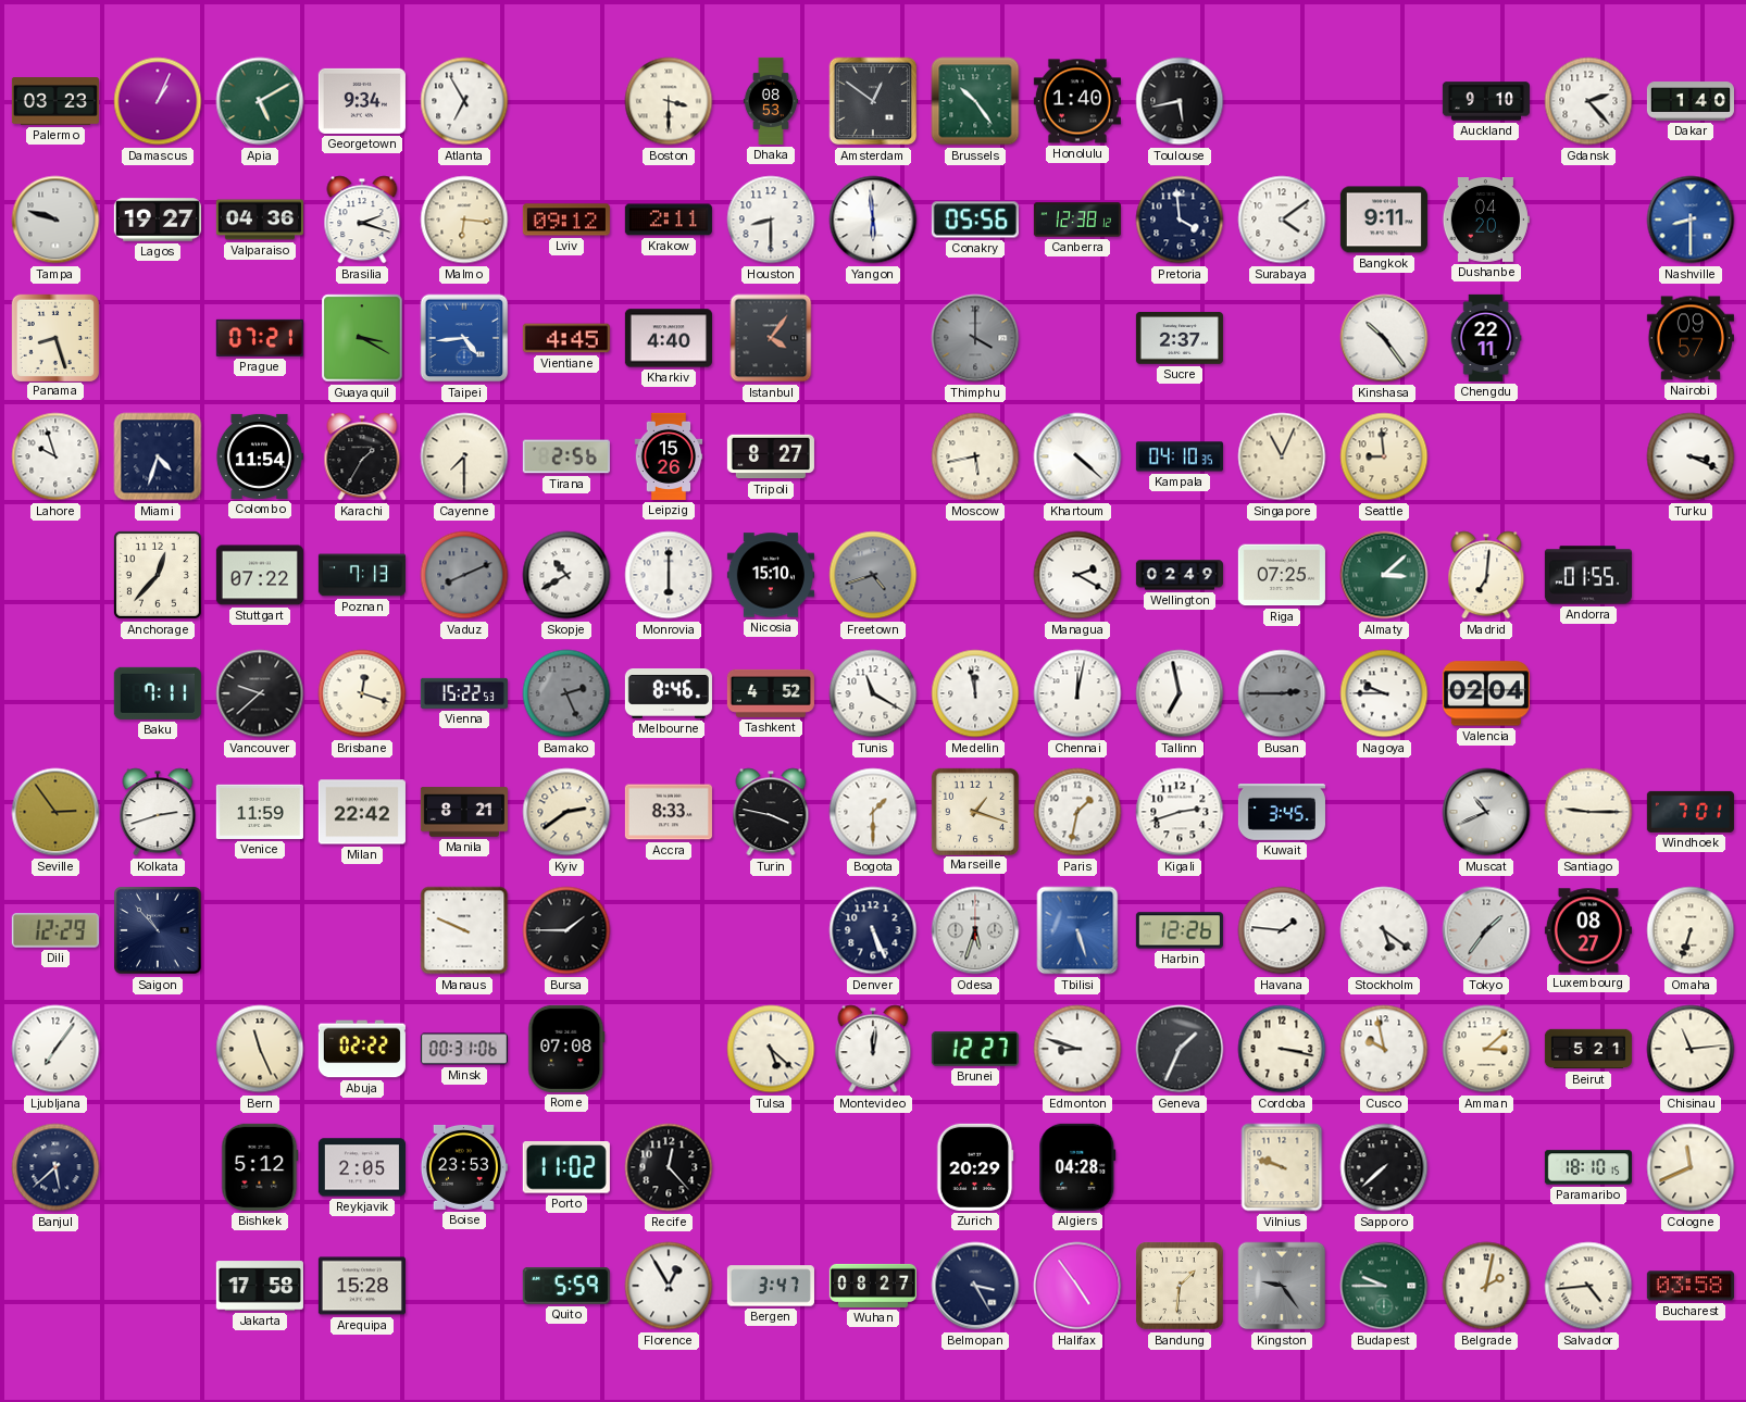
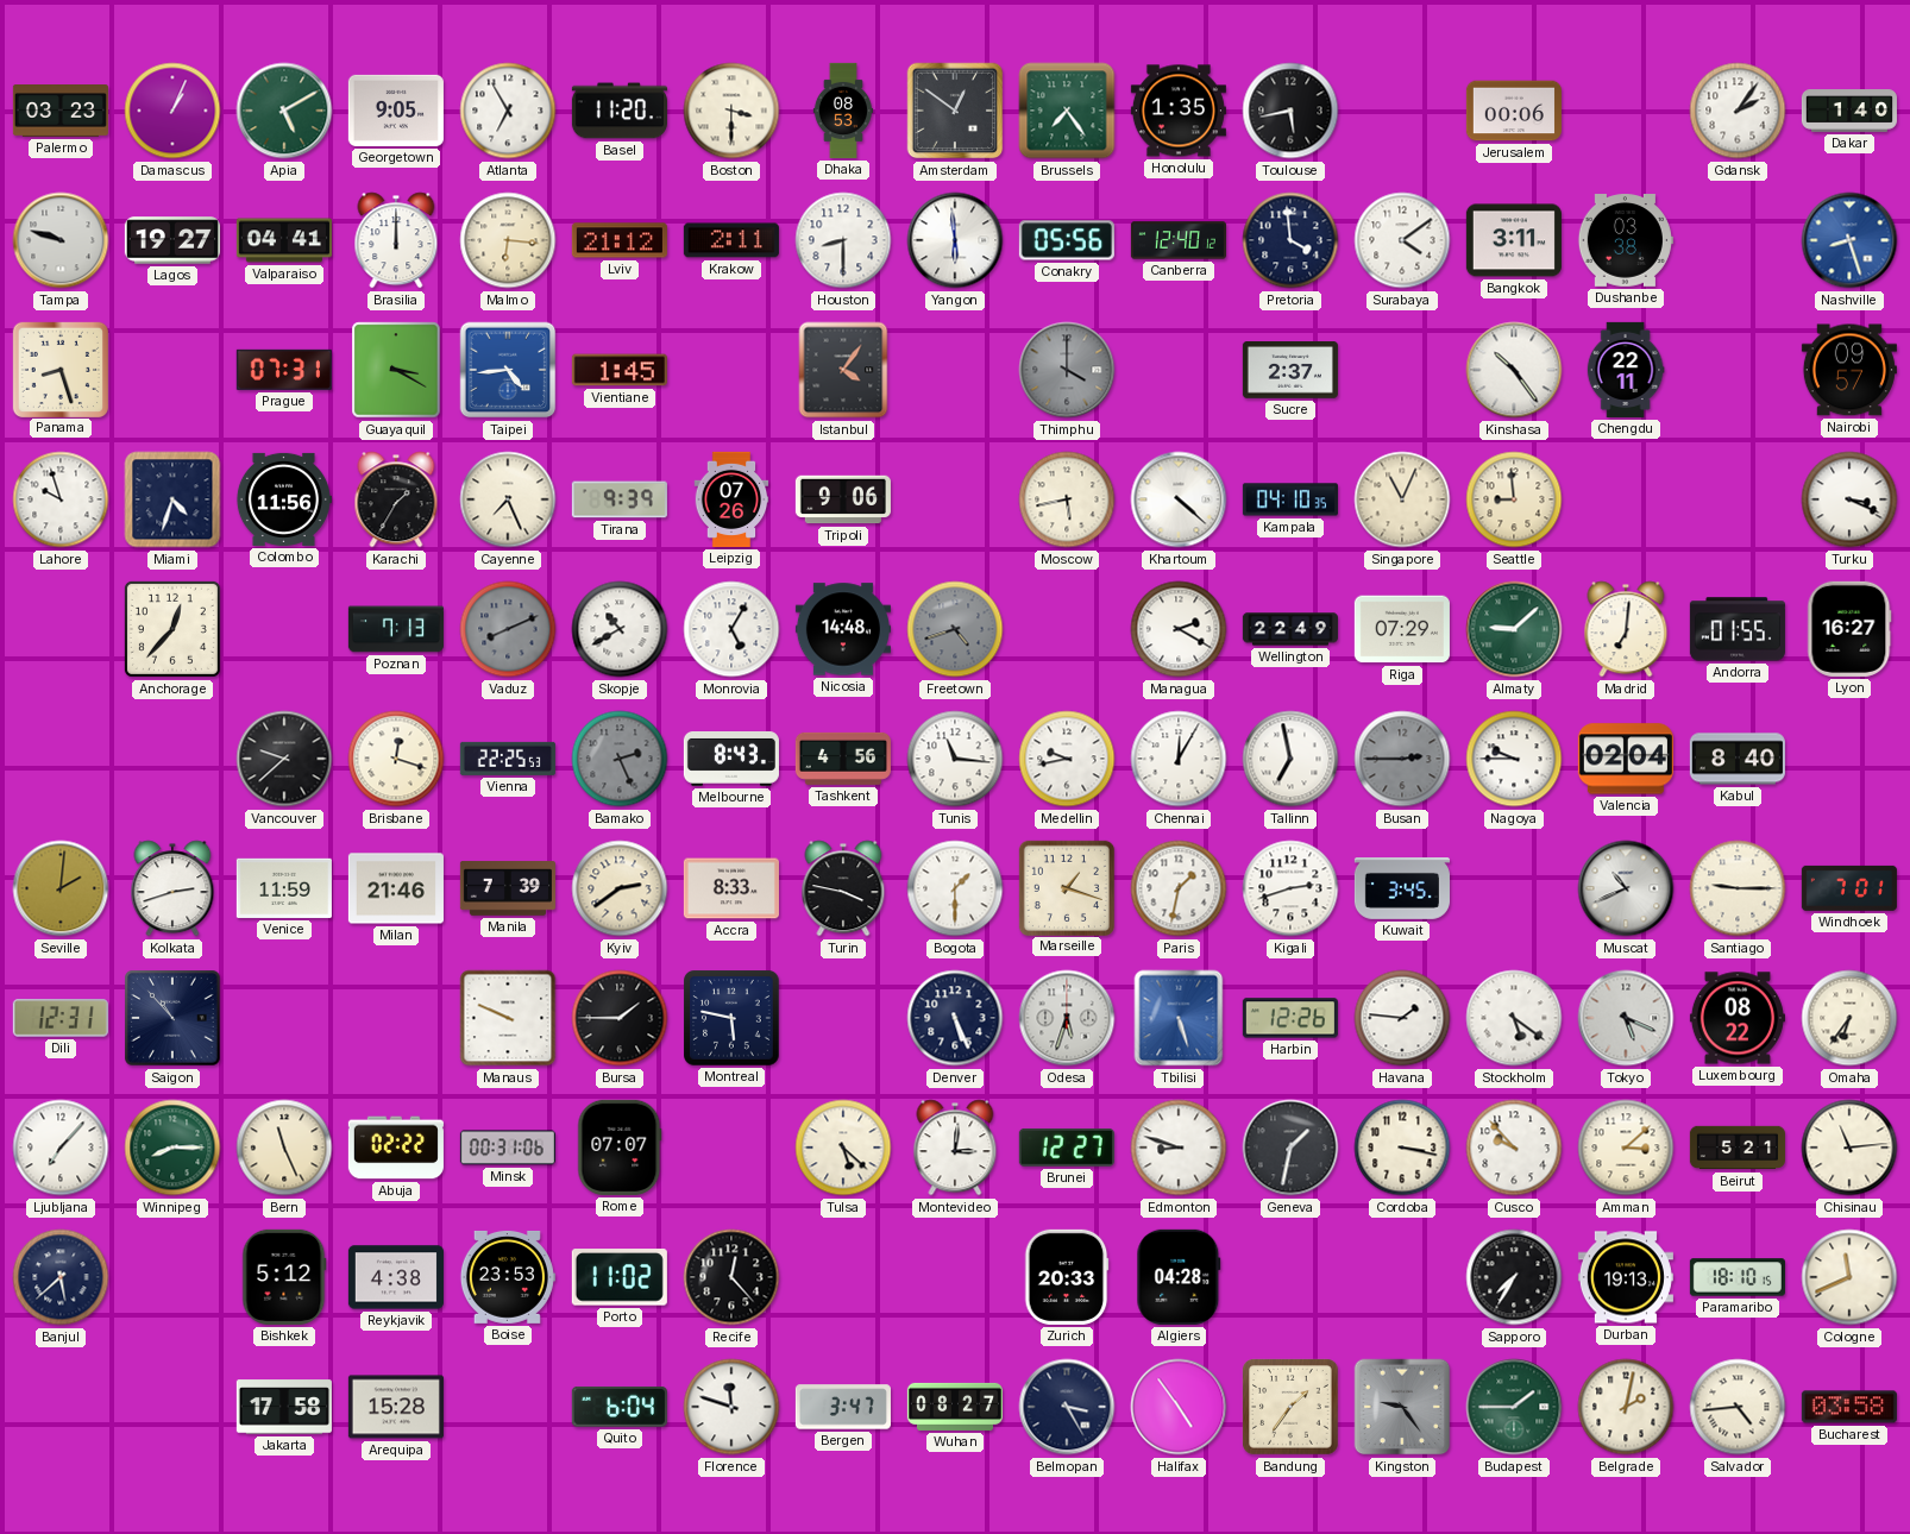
Georgetown: 9:34 -> 9:05
Basel: none -> 11:20
Brussels: 10:24 -> 7:24
Honolulu: 1:40 -> 1:35
Jerusalem: none -> 00:06
Auckland: 9:10 -> none
Gdansk: 2:23 -> 2:06
Valparaiso: 04:36 -> 04:41
Brasilia: 2:18 -> 12:00
Lviv: 09:12 -> 21:12
Canberra: 12:38 -> 12:40
Bangkok: 9:11 -> 3:11
Dushanbe: 04:20 -> 03:38
Nashville: 8:30 -> 8:27
Prague: 07:21 -> 07:31
Vientiane: 4:45 -> 1:45
Kharkiv: 4:40 -> none
Colombo: 11:54 -> 11:56
Cayenne: 7:30 -> 7:26
Tirana: 2:56 -> 9:39
Leipzig: 15:26 -> 07:26
Tripoli: 8:27 -> 9:06
Stuttgart: 07:22 -> none
Monrovia: 6:00 -> 5:05
Nicosia: 15:10 -> 14:48
Wellington: 02:49 -> 22:49
Riga: 07:25 -> 07:29
Almaty: 3:08 -> 9:08
Lyon: none -> 16:27
Baku: 7:11 -> none
Vienna: 15:22 -> 22:25
Melbourne: 8:46 -> 8:43
Tashkent: 4:52 -> 4:56
Tunis: 11:20 -> 11:16
Medellin: 11:58 -> 9:43
Chennai: 12:02 -> 12:05
Kabul: none -> 8:40
Seville: 2:54 -> 2:01
Milan: 22:42 -> 21:46
Manila: 8:21 -> 7:39
Dili: 12:29 -> 12:31
Montreal: none -> 5:47
Tokyo: 1:36 -> 5:19
Luxembourg: 08:27 -> 08:22
Omaha: 6:33 -> 6:36
Ljubljana: 7:06 -> 7:07
Winnipeg: none -> 8:15
Rome: 07:08 -> 07:07
Montevideo: 12:01 -> 3:01
Geneva: 1:34 -> 1:32
Cusco: 9:58 -> 9:53
Reykjavik: 2:05 -> 4:38
Zurich: 20:29 -> 20:33
Vilnius: 9:48 -> none
Sapporo: 7:38 -> 7:35
Durban: none -> 19:13
Quito: 5:59 -> 6:04
Florence: 12:55 -> 11:48
Bandung: 1:31 -> 1:36
Budapest: 9:45 -> 1:45
